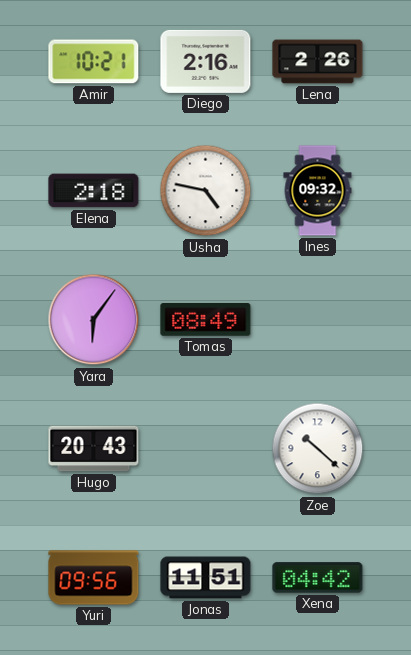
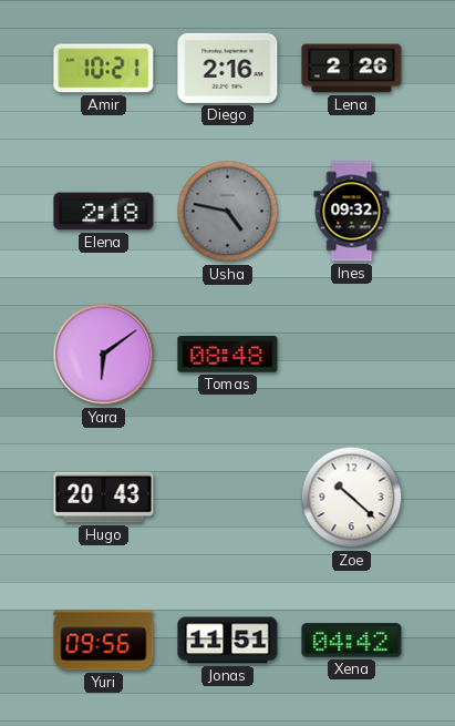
Usha dial: white -> grey
Yara: 6:06 -> 6:09
Tomas: 08:49 -> 08:48
